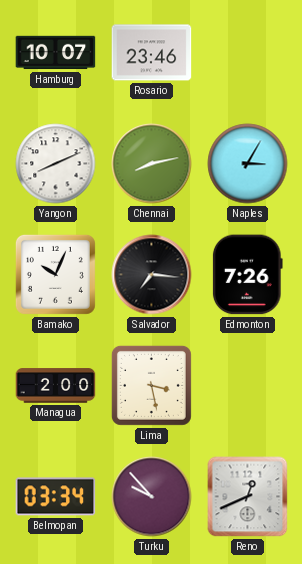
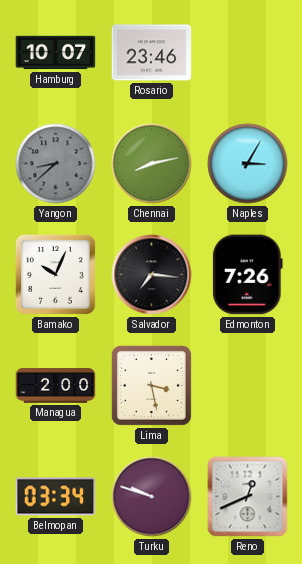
Yangon: 8:11 -> 8:38
Yangon dial: white -> grey
Turku: 9:53 -> 9:48
